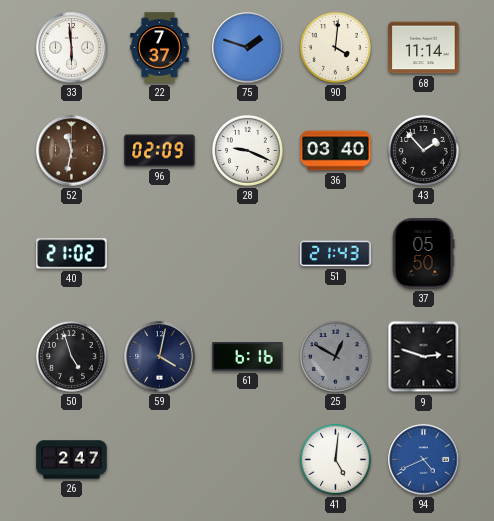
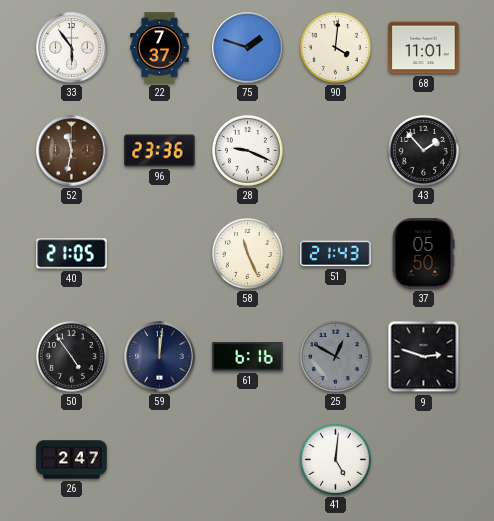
33: 5:59 -> 5:54
68: 11:14 -> 11:01
96: 02:09 -> 23:36
36: 03:40 -> none
40: 21:02 -> 21:05
58: none -> 11:26
50: 4:57 -> 4:54
59: 4:02 -> 12:01
94: 4:41 -> none
